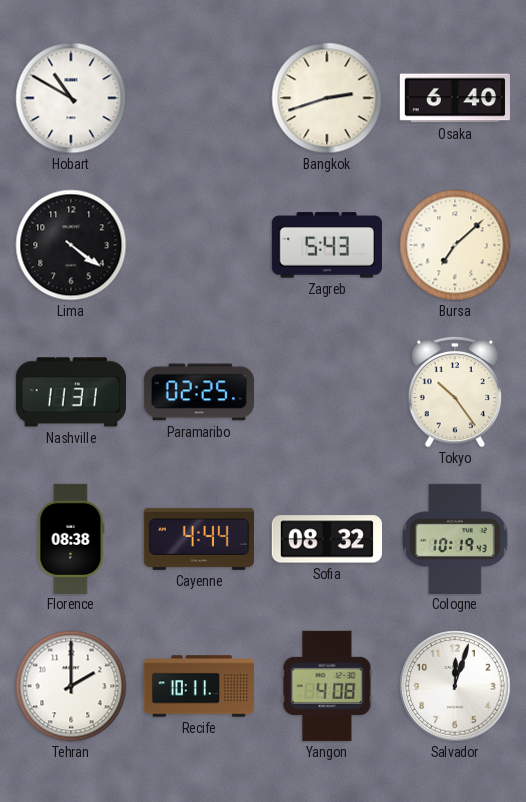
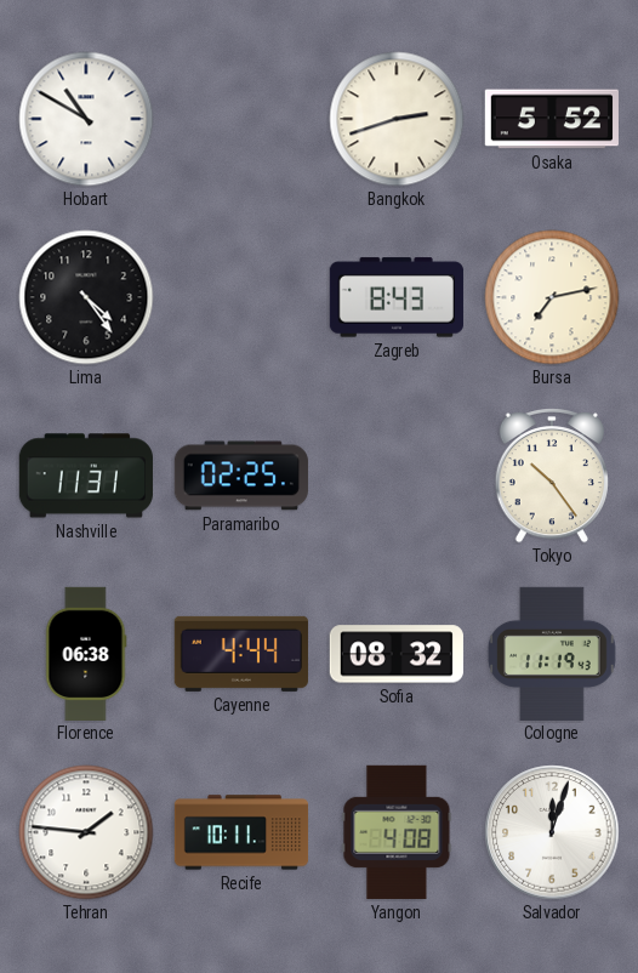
Osaka: 6:40 -> 5:52
Lima: 4:21 -> 4:24
Zagreb: 5:43 -> 8:43
Bursa: 7:08 -> 7:13
Florence: 08:38 -> 06:38
Cologne: 10:19 -> 11:19
Tehran: 2:00 -> 1:46
